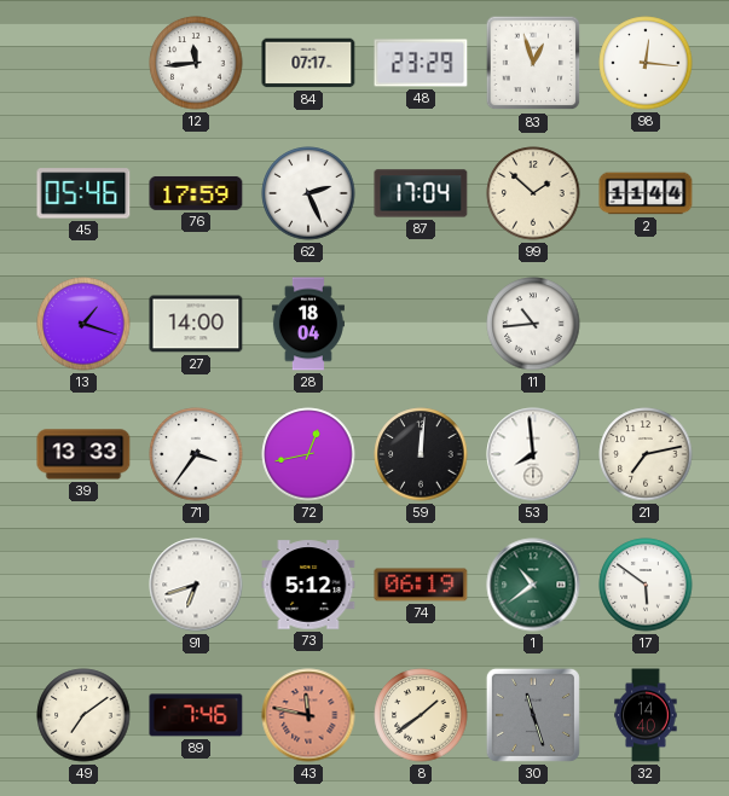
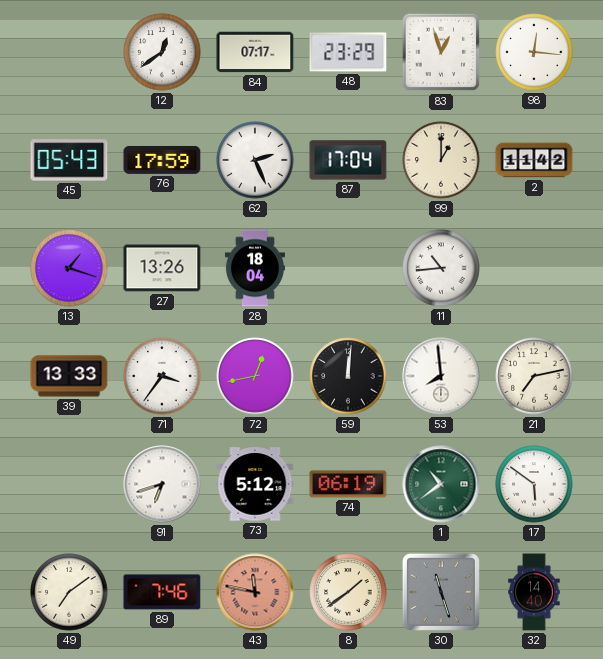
12: 11:44 -> 12:39
45: 05:46 -> 05:43
99: 1:52 -> 1:00
2: 11:44 -> 11:42
27: 14:00 -> 13:26
